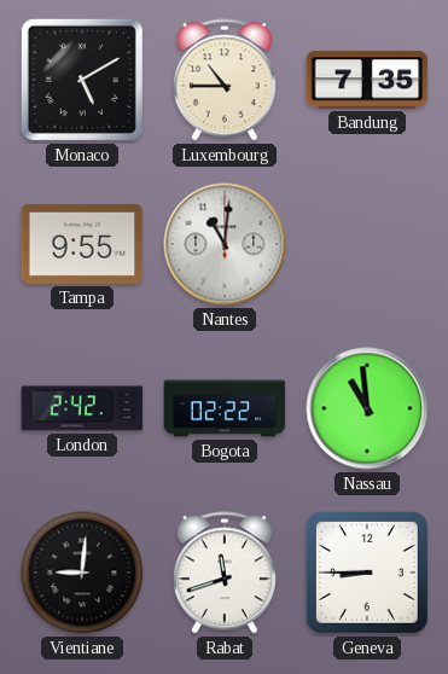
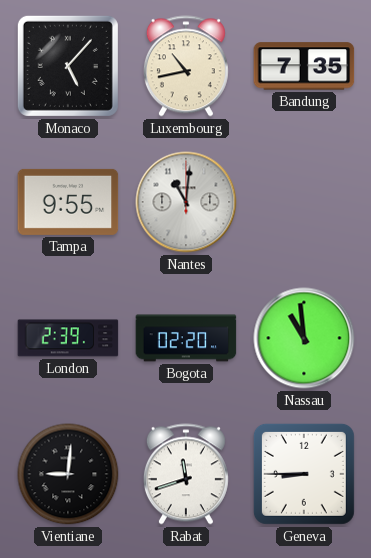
Monaco: 5:10 -> 5:07
Luxembourg: 10:45 -> 10:43
London: 2:42 -> 2:39
Bogota: 02:22 -> 02:20
